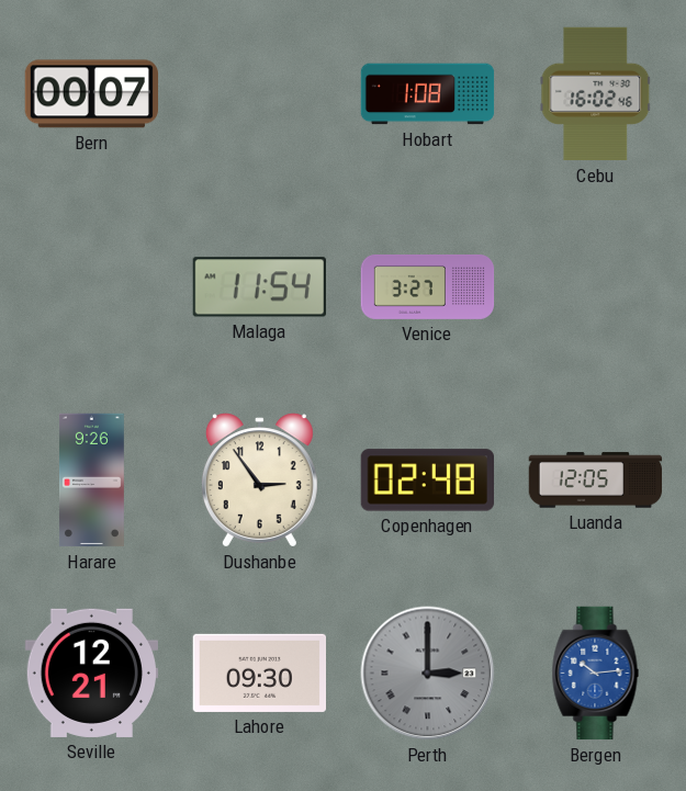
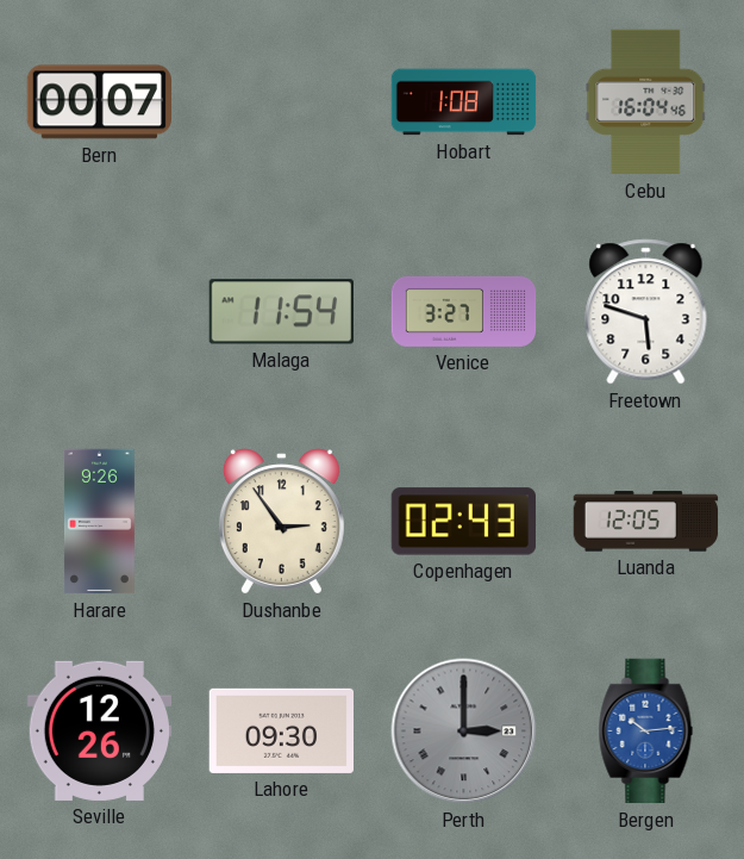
Cebu: 16:02 -> 16:04
Freetown: none -> 5:48
Copenhagen: 02:48 -> 02:43
Seville: 12:21 -> 12:26
